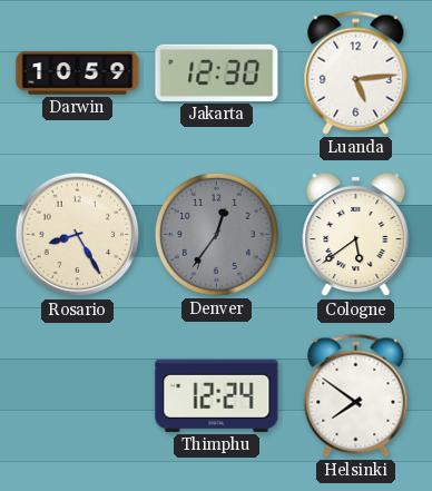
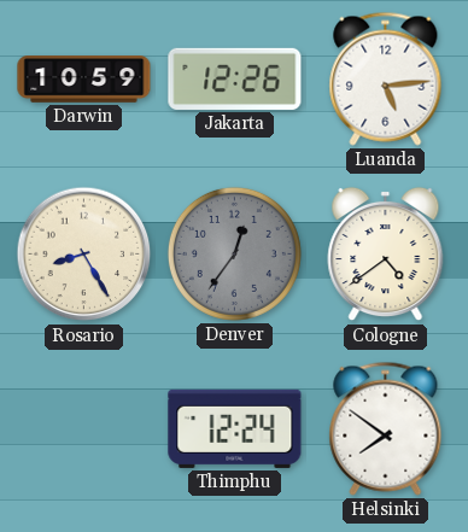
Jakarta: 12:30 -> 12:26
Cologne: 5:39 -> 4:39
